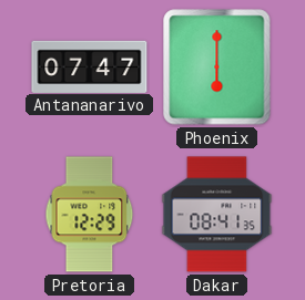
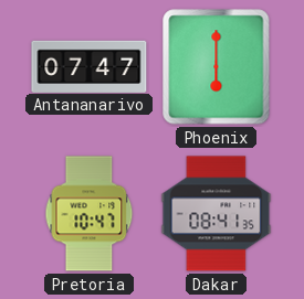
Pretoria: 12:29 -> 10:47
